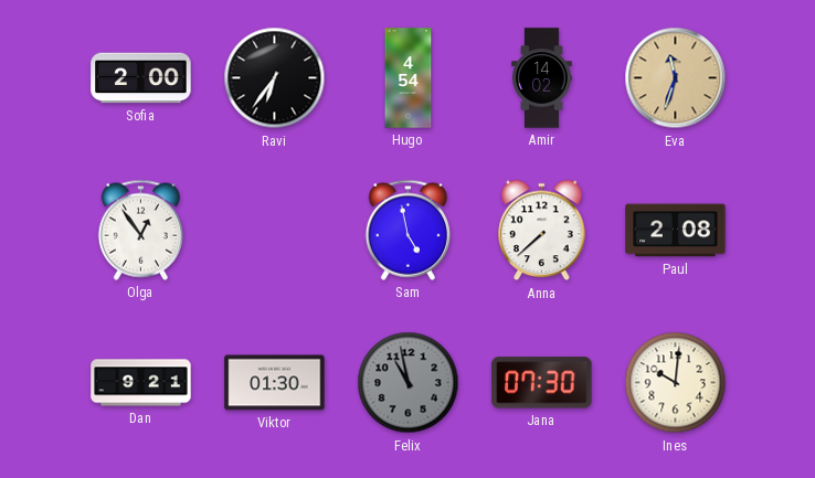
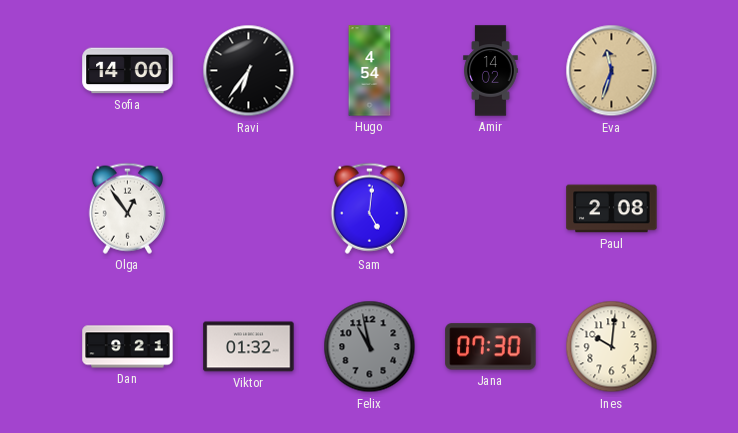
Sofia: 2:00 -> 14:00
Sam: 4:58 -> 5:01
Anna: 7:38 -> none
Viktor: 01:30 -> 01:32
